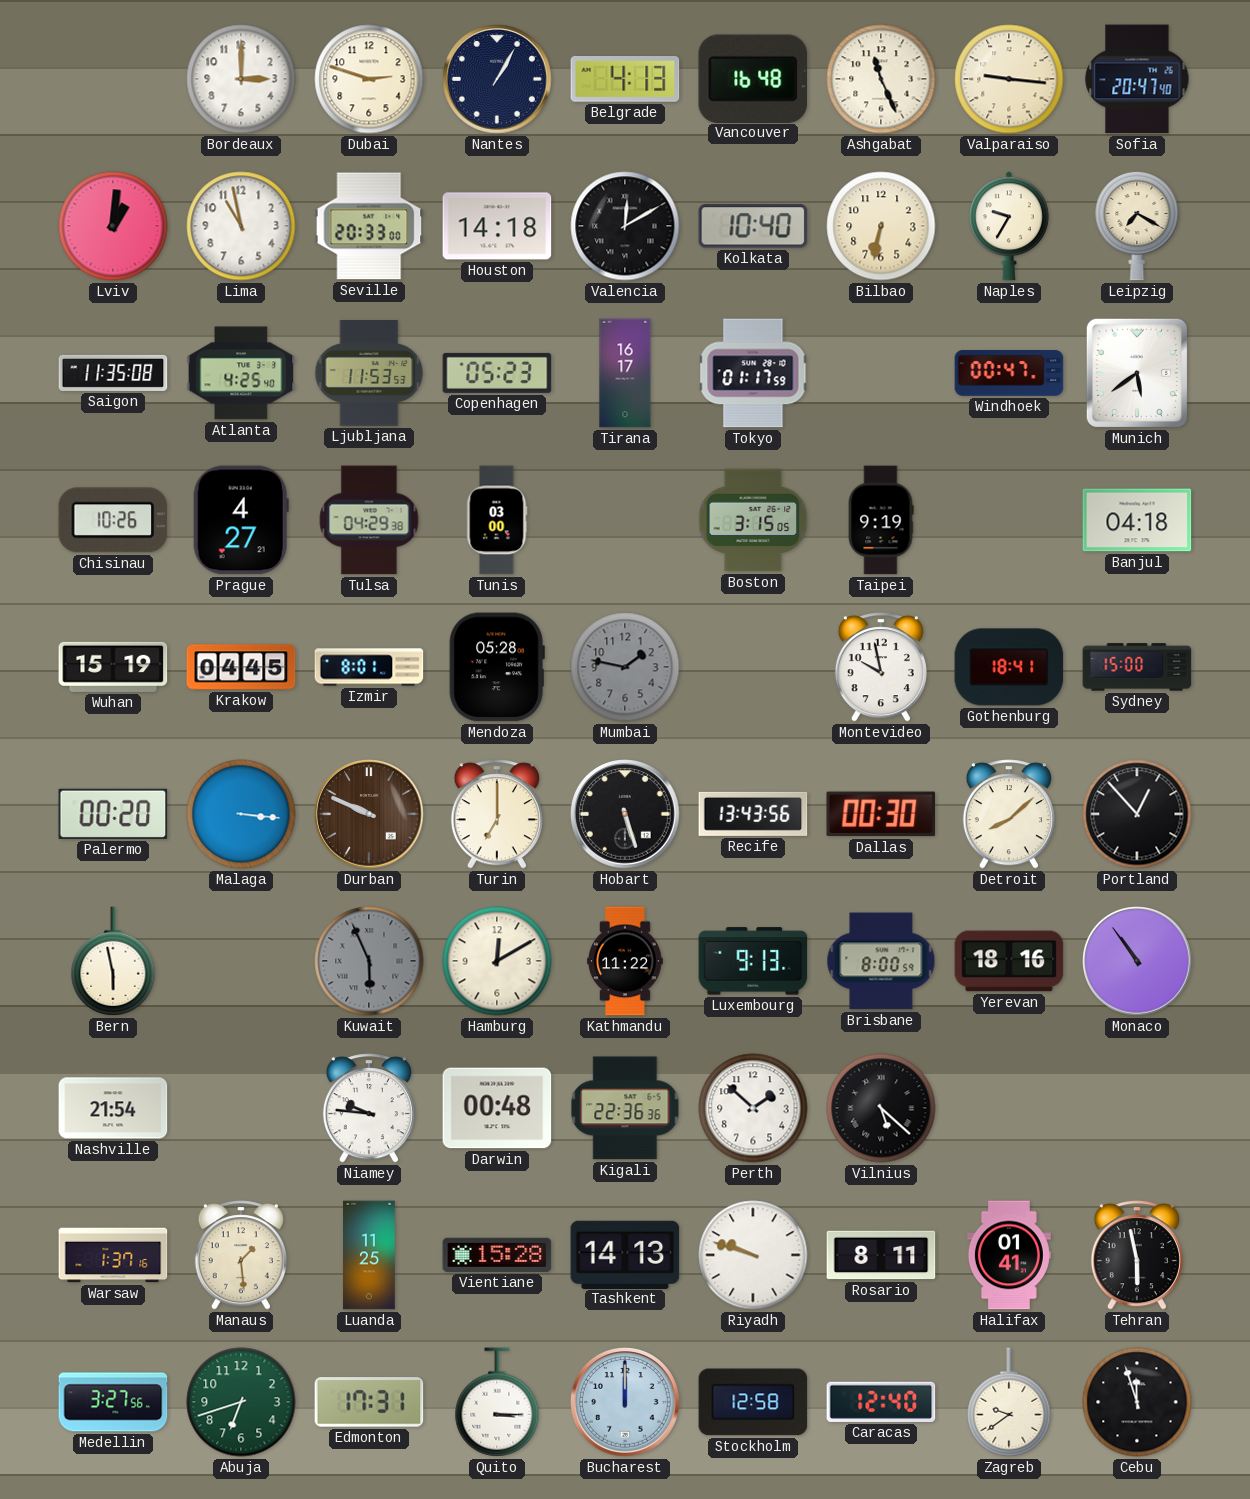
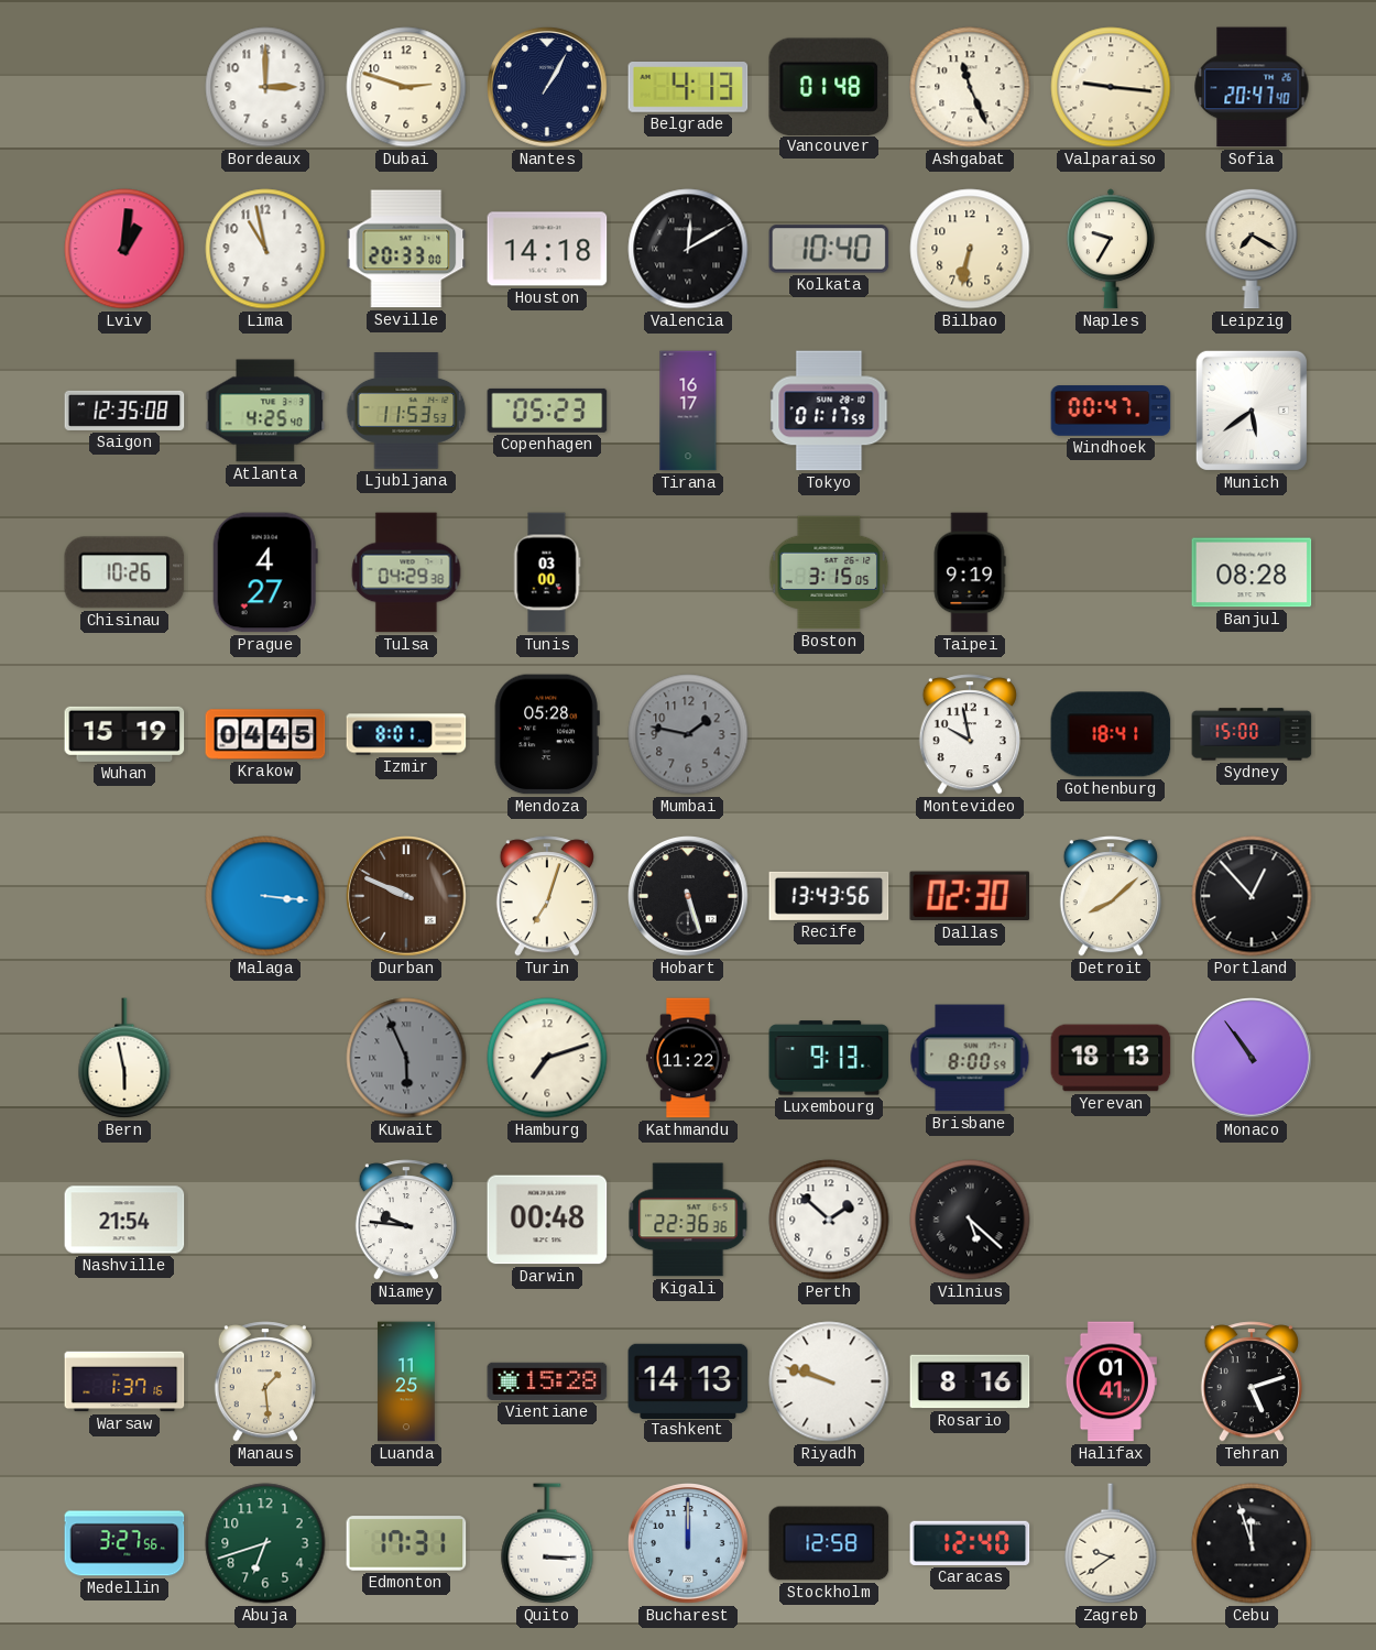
Vancouver: 16:48 -> 01:48
Saigon: 11:35 -> 12:35
Banjul: 04:18 -> 08:28
Palermo: 00:20 -> none
Turin: 7:00 -> 7:03
Dallas: 00:30 -> 02:30
Hamburg: 12:10 -> 7:12
Yerevan: 18:16 -> 18:13
Rosario: 8:11 -> 8:16
Tehran: 5:58 -> 5:12
